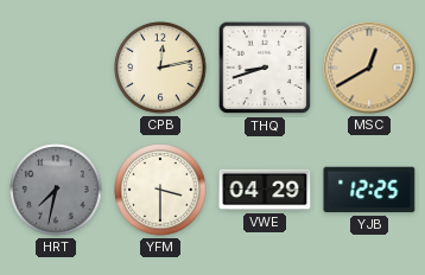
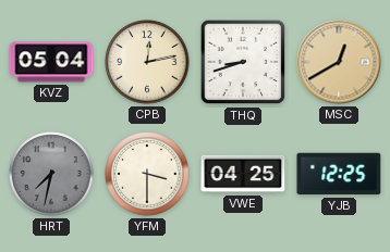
KVZ: none -> 05:04
VWE: 04:29 -> 04:25
